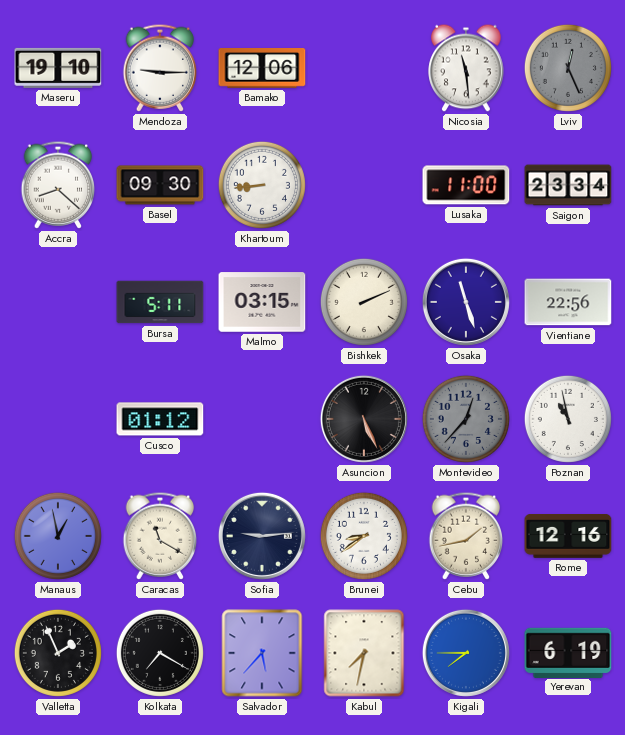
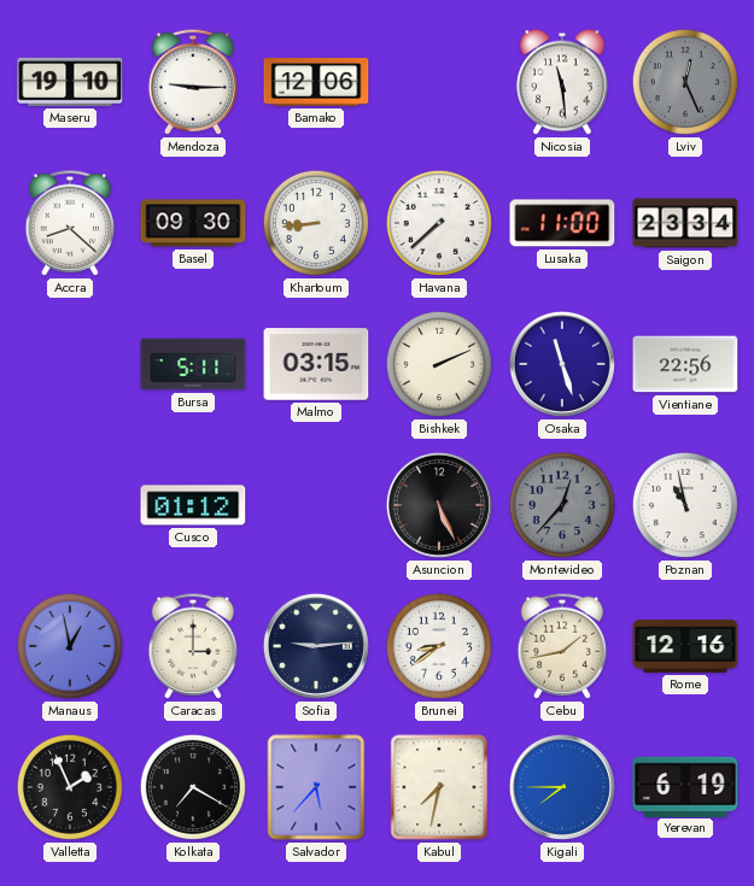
Havana: none -> 7:38
Caracas: 11:20 -> 3:00
